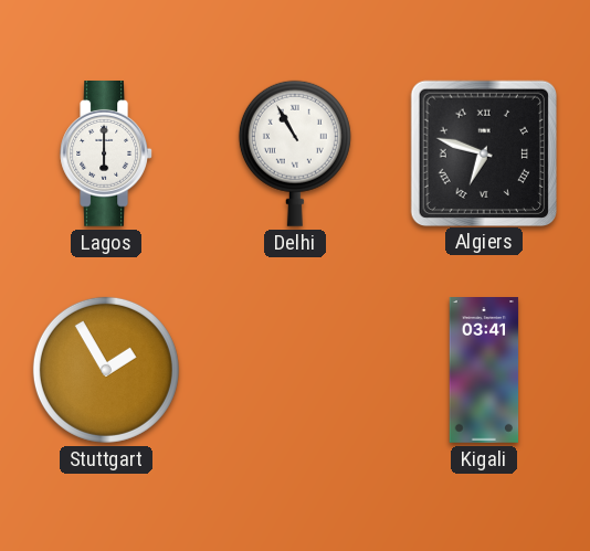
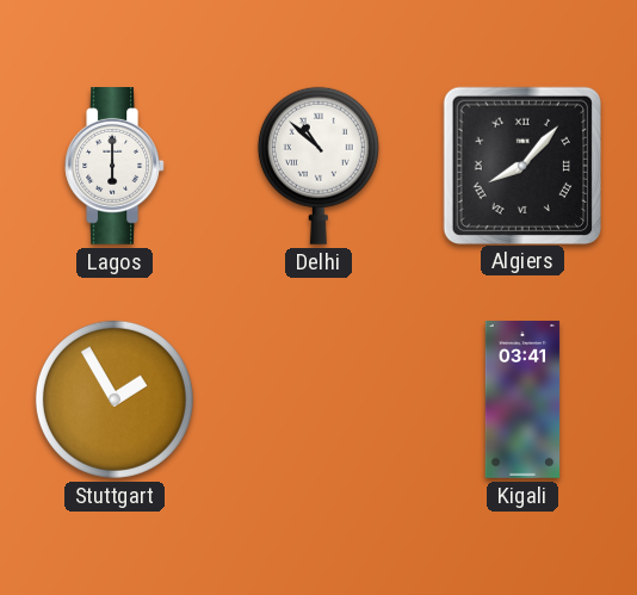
Delhi: 10:55 -> 10:52
Algiers: 6:48 -> 8:07
